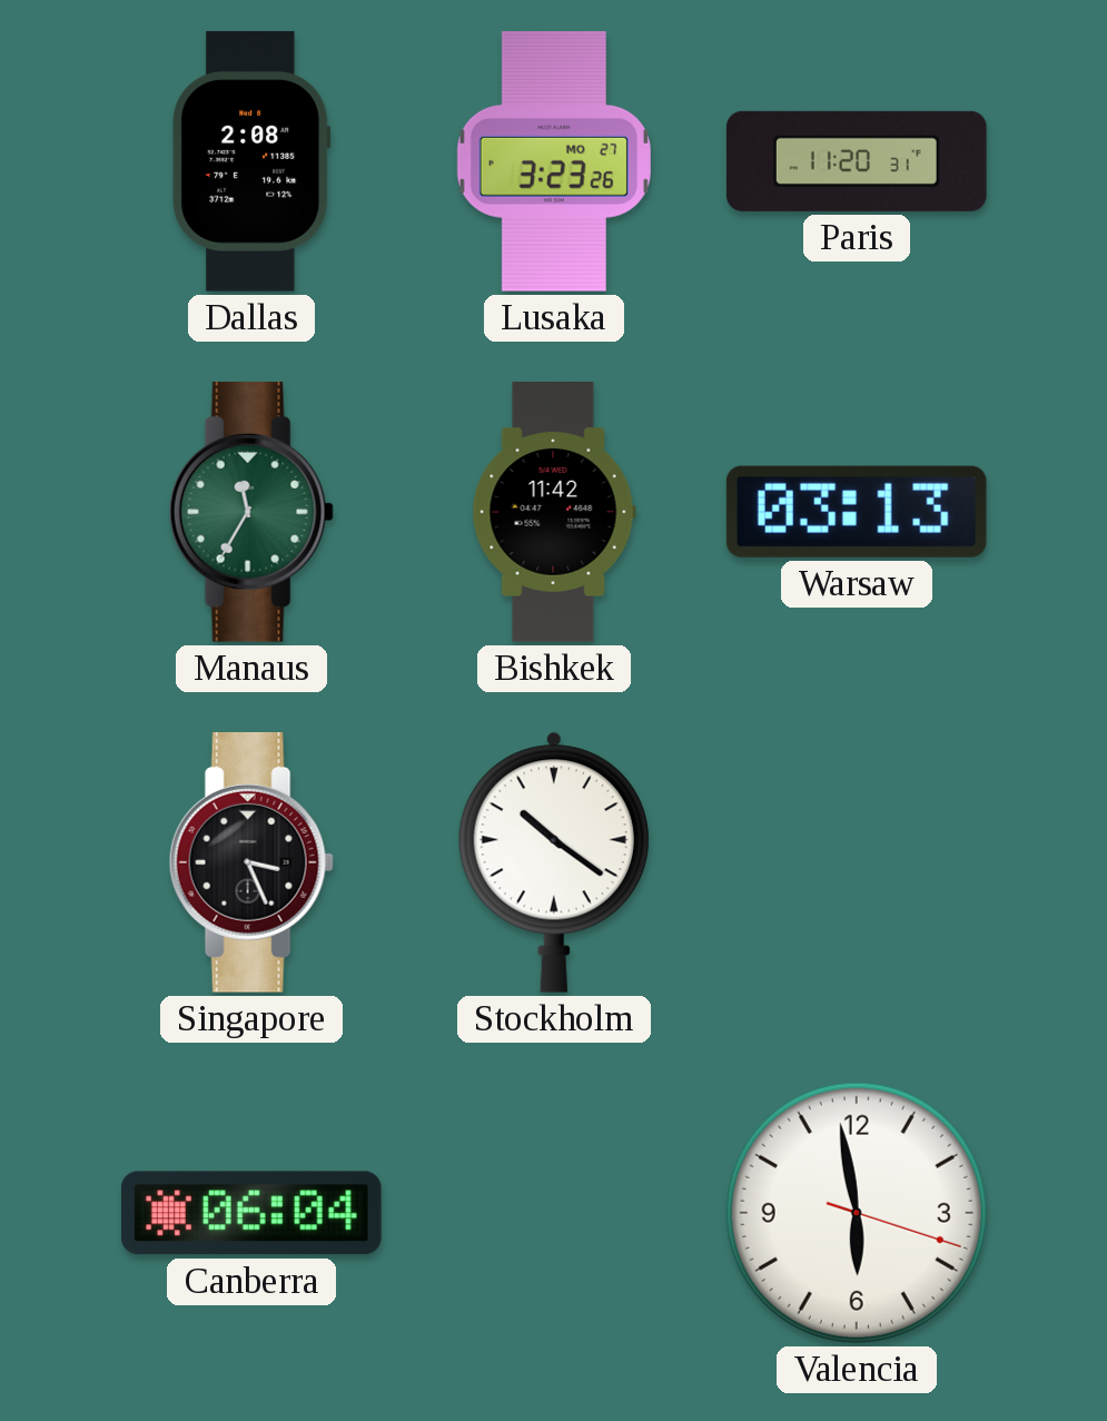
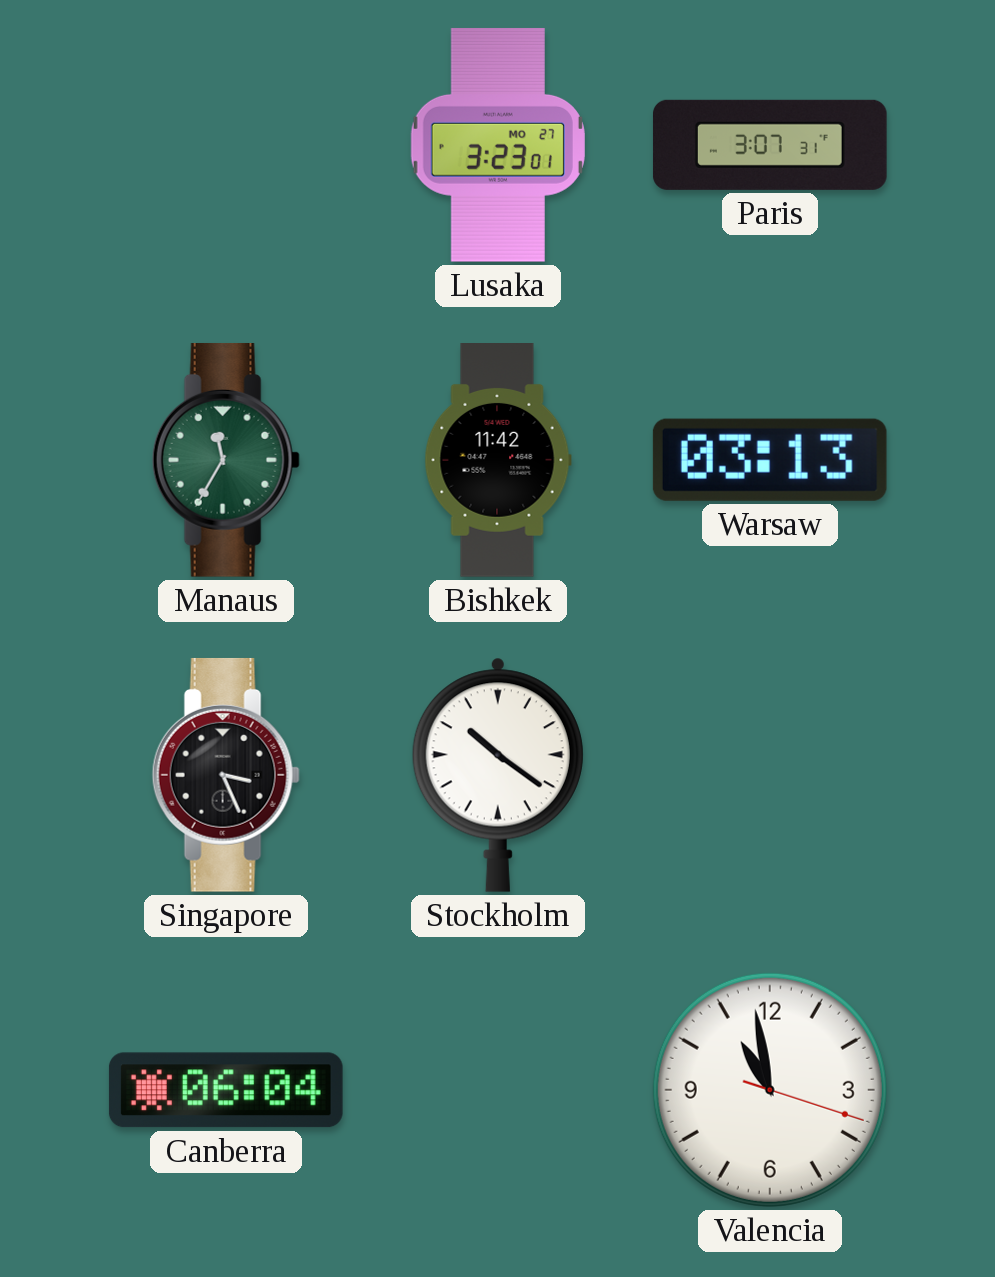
Dallas: 2:08 -> none
Lusaka: 3:23:26 -> 3:23:01
Paris: 11:20 -> 3:07
Valencia: 5:58 -> 10:58
